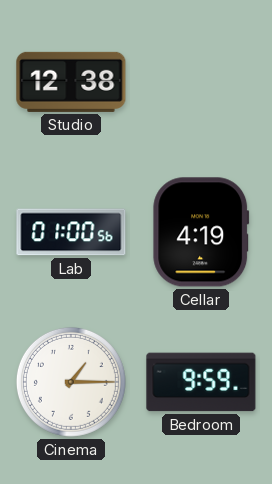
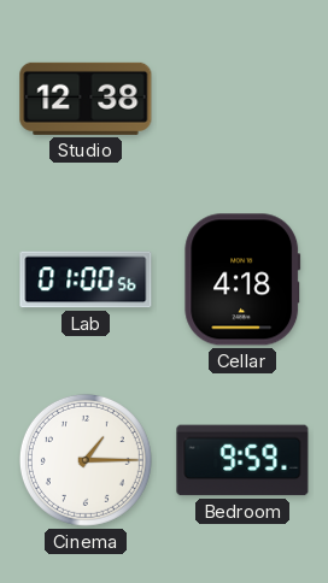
Cellar: 4:19 -> 4:18
